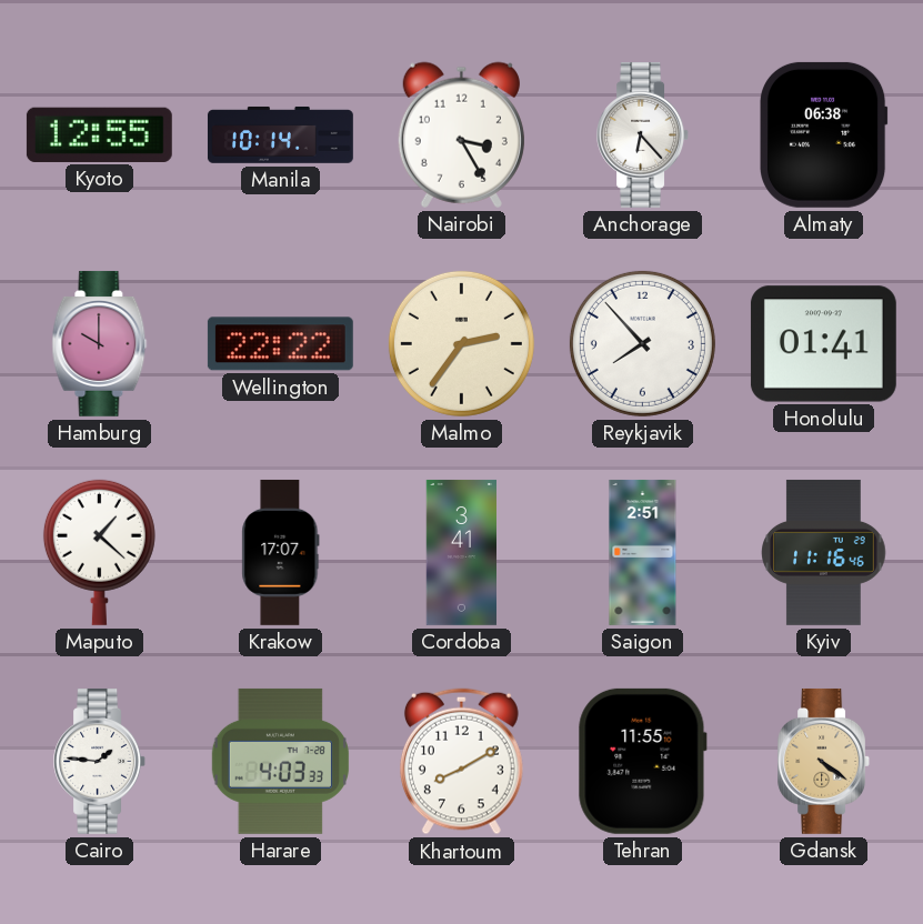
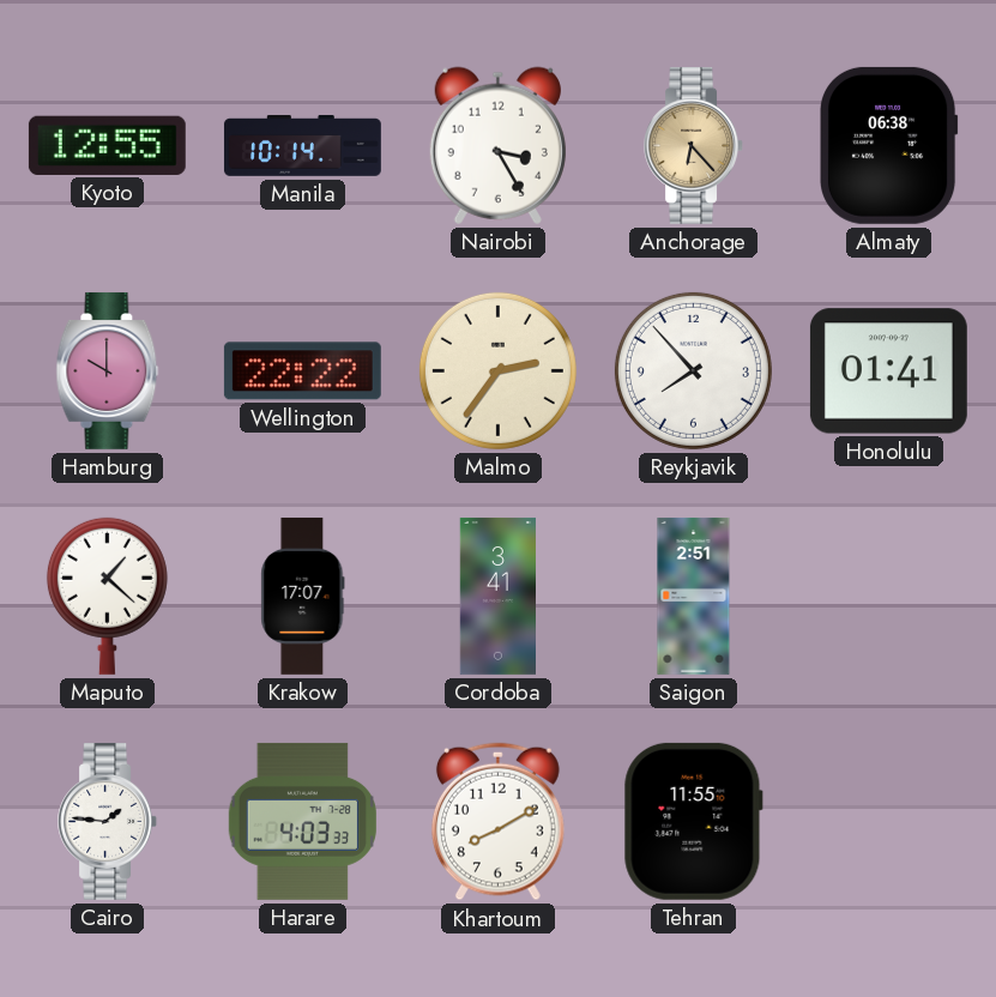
Anchorage dial: white -> champagne
Kyiv: 11:16 -> none
Gdansk: 4:21 -> none
